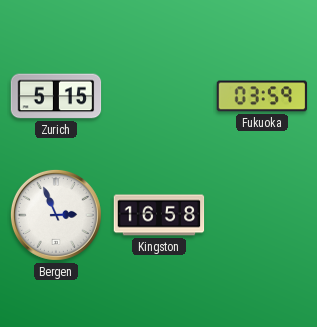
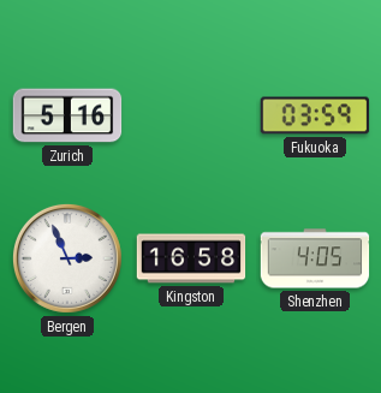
Zurich: 5:15 -> 5:16
Shenzhen: none -> 4:05
